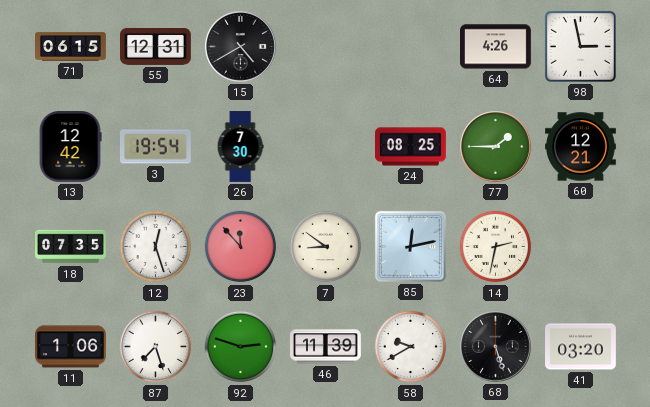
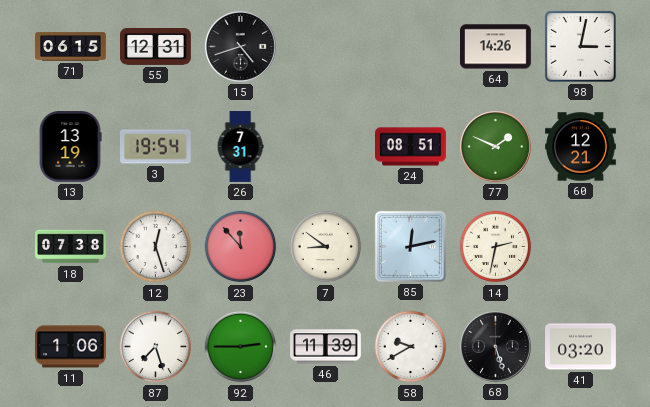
15: 4:40 -> 4:42
64: 4:26 -> 14:26
98: 2:58 -> 3:02
13: 12:42 -> 13:19
26: 7:30 -> 7:31
24: 08:25 -> 08:51
77: 1:45 -> 1:49
18: 07:35 -> 07:38
92: 2:48 -> 2:45
